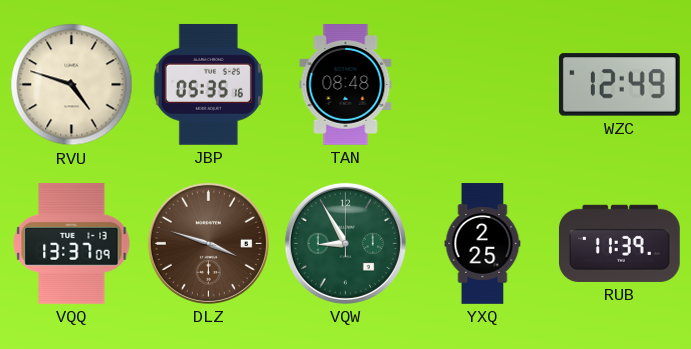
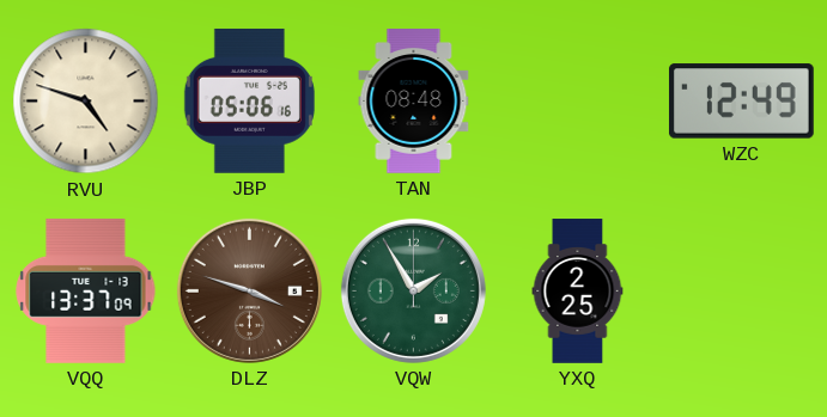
JBP: 05:35 -> 05:06
VQW: 8:55 -> 1:55
RUB: 11:39 -> none
